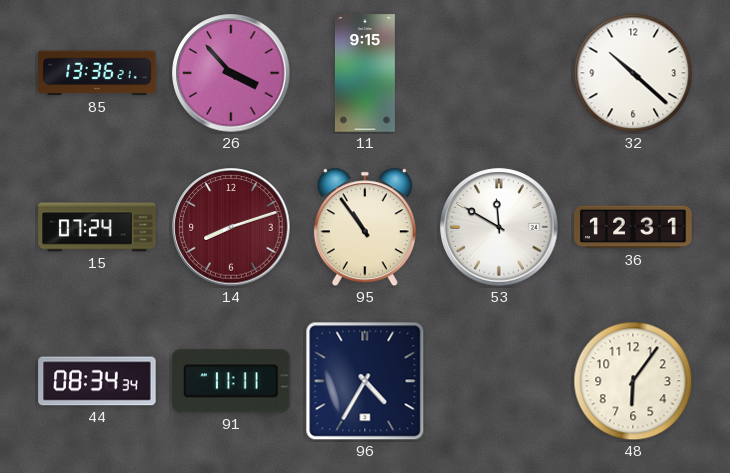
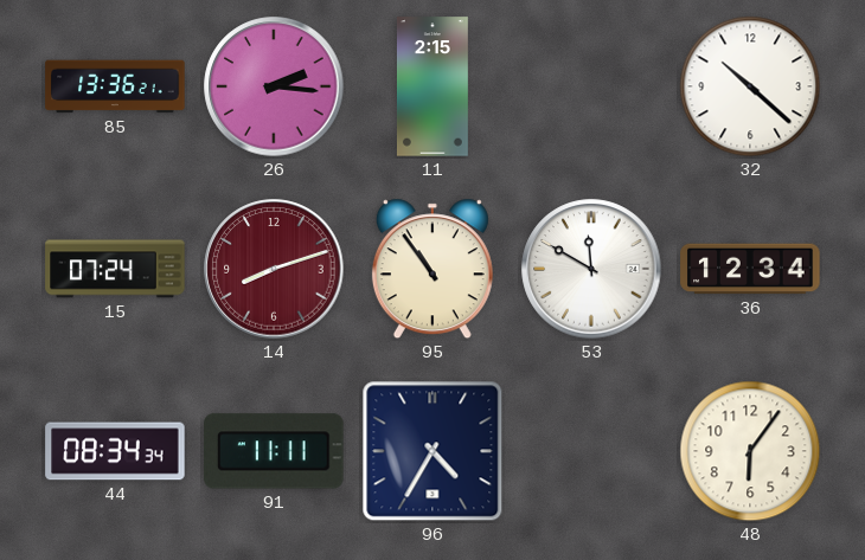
26: 3:53 -> 2:16
11: 9:15 -> 2:15
36: 12:31 -> 12:34
